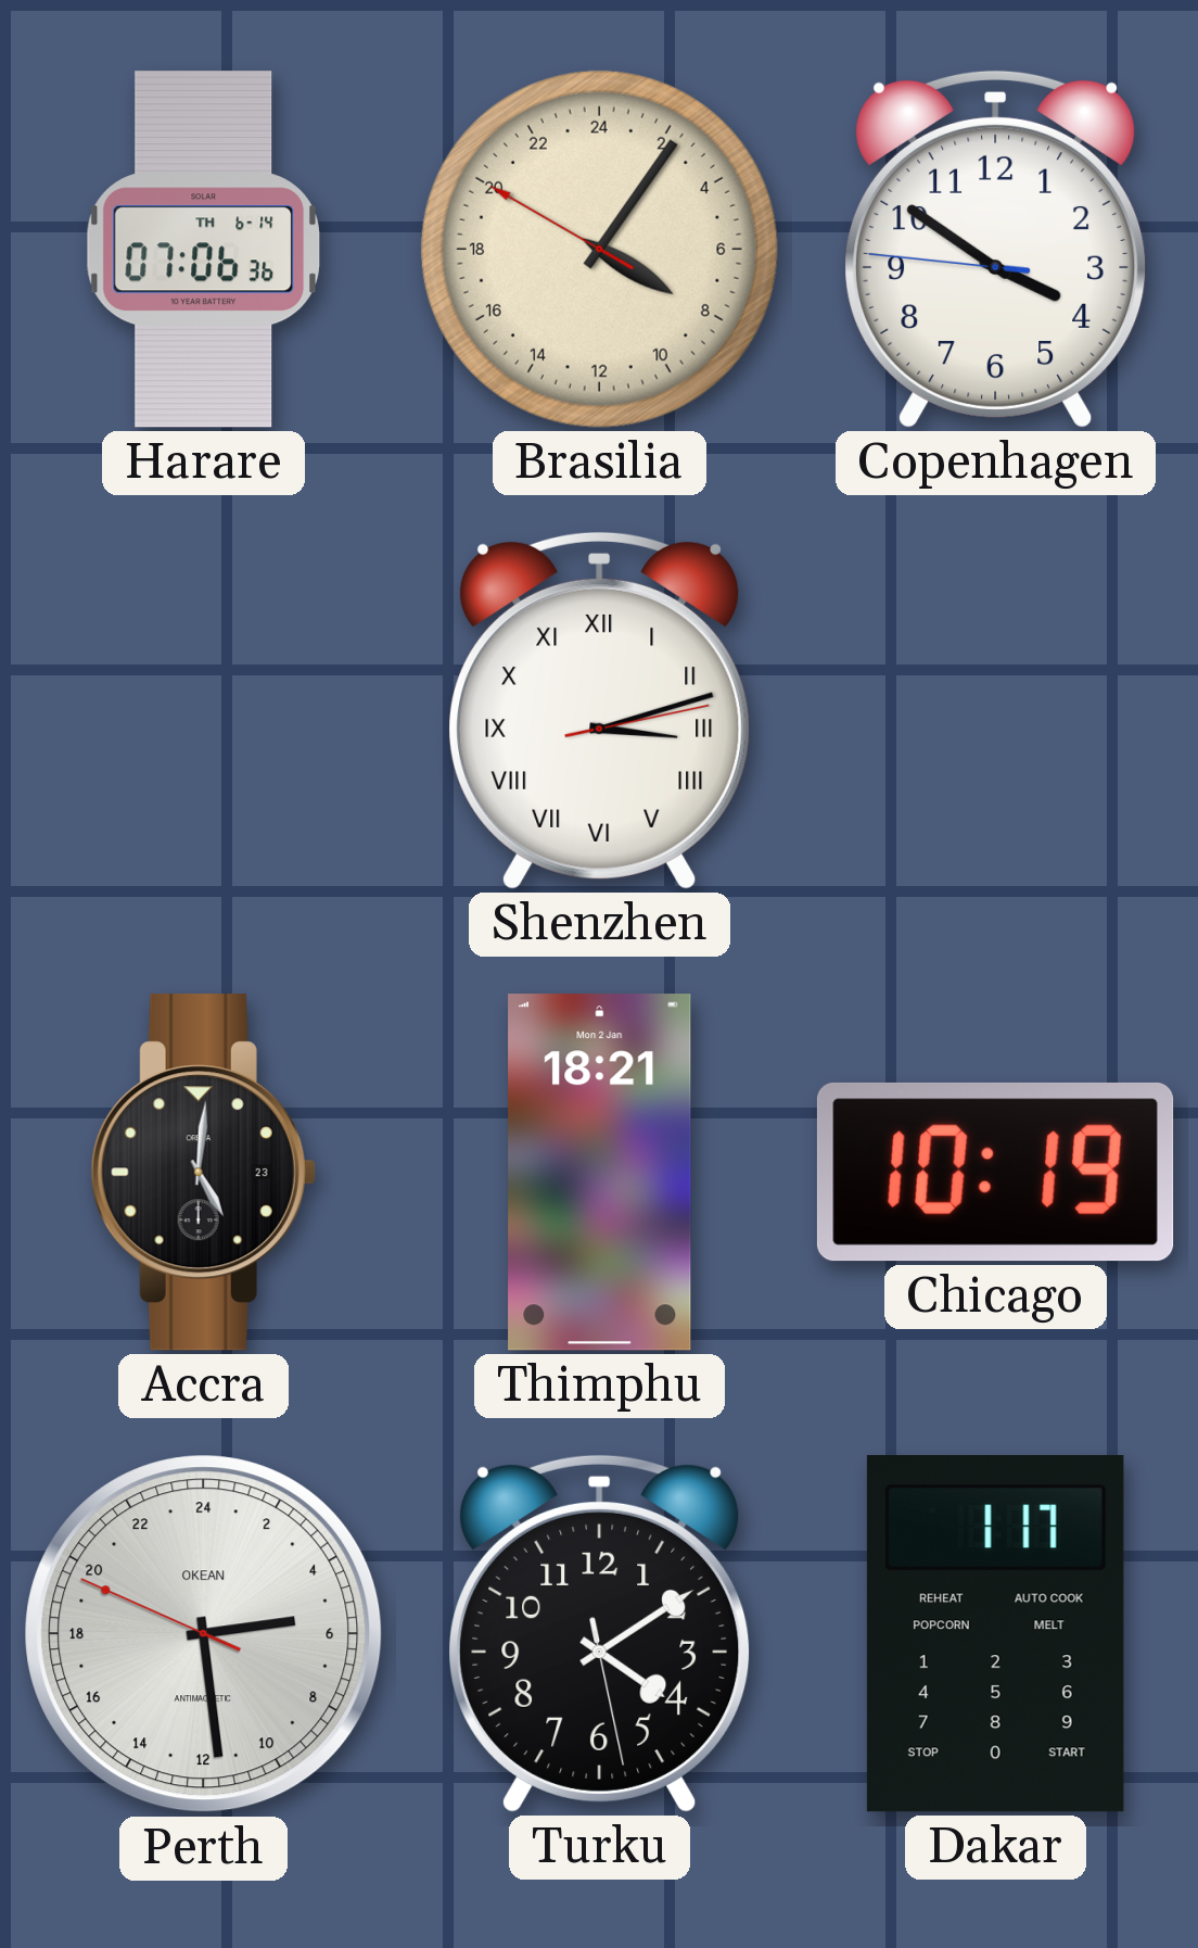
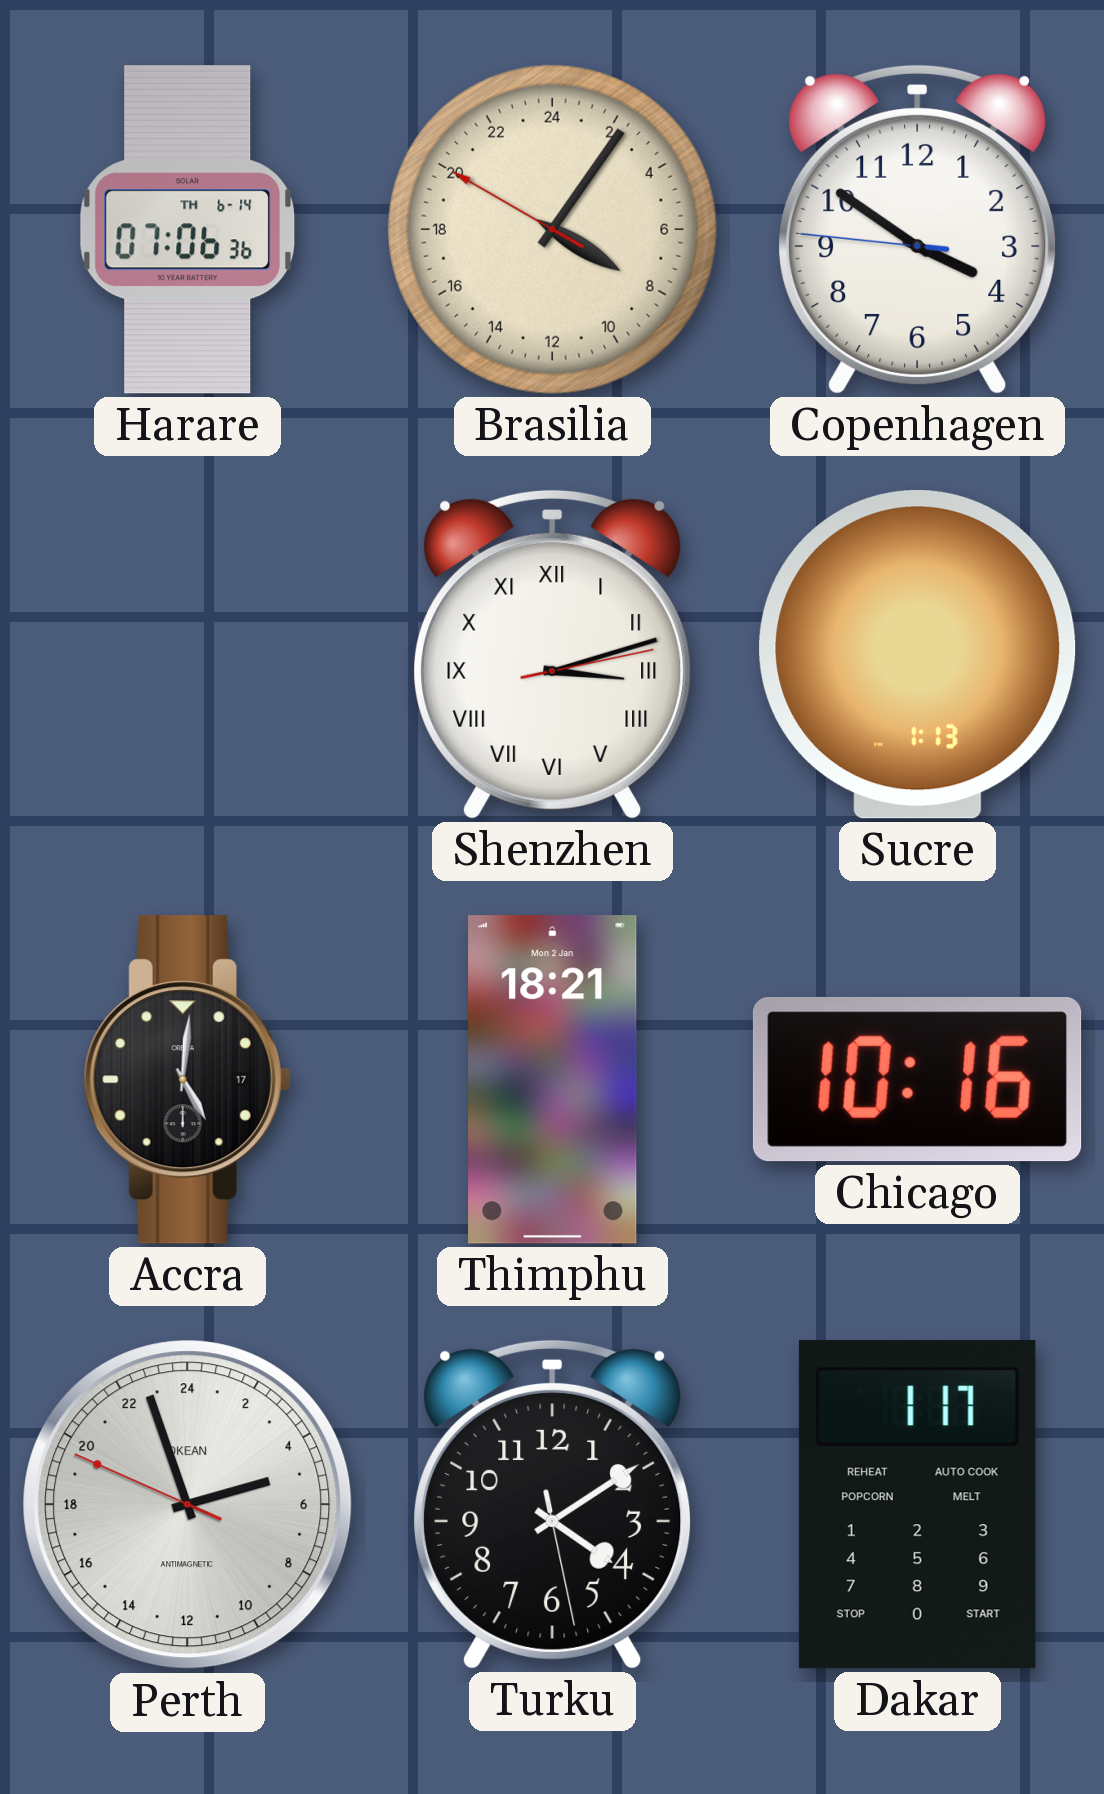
Sucre: none -> 1:13
Accra date: 23 -> 17
Chicago: 10:19 -> 10:16
Perth: 5:28 -> 4:56
